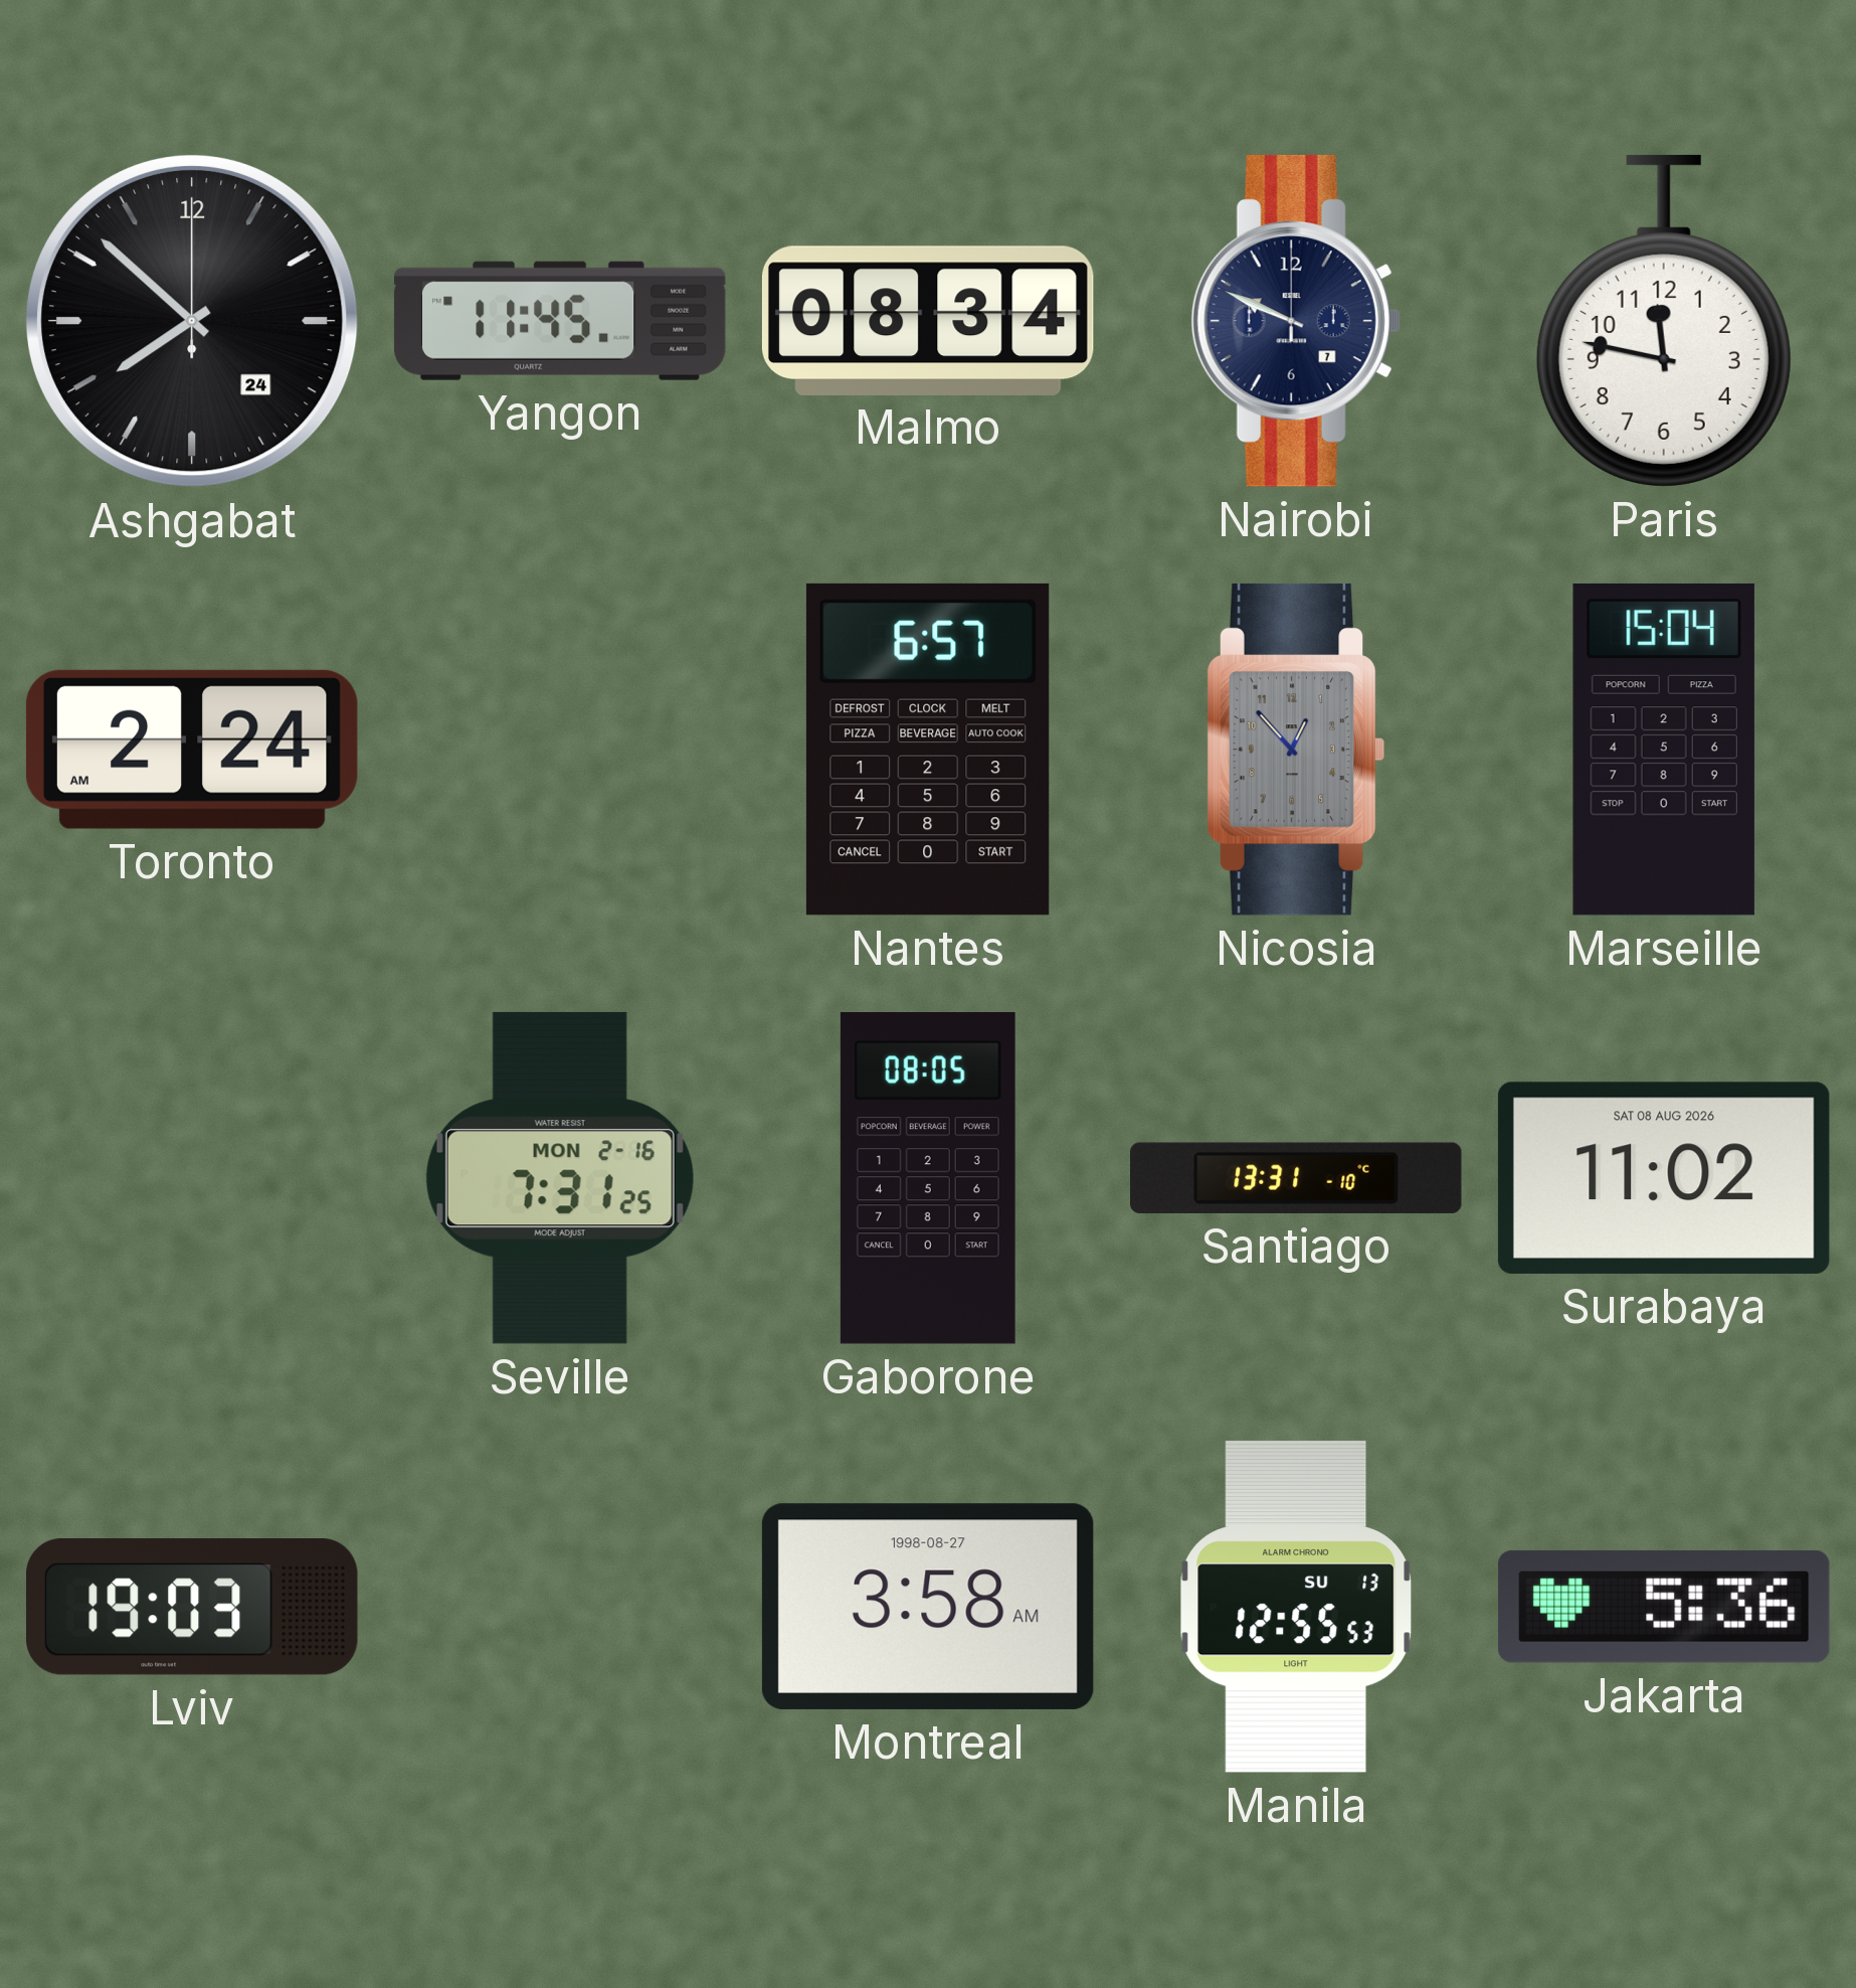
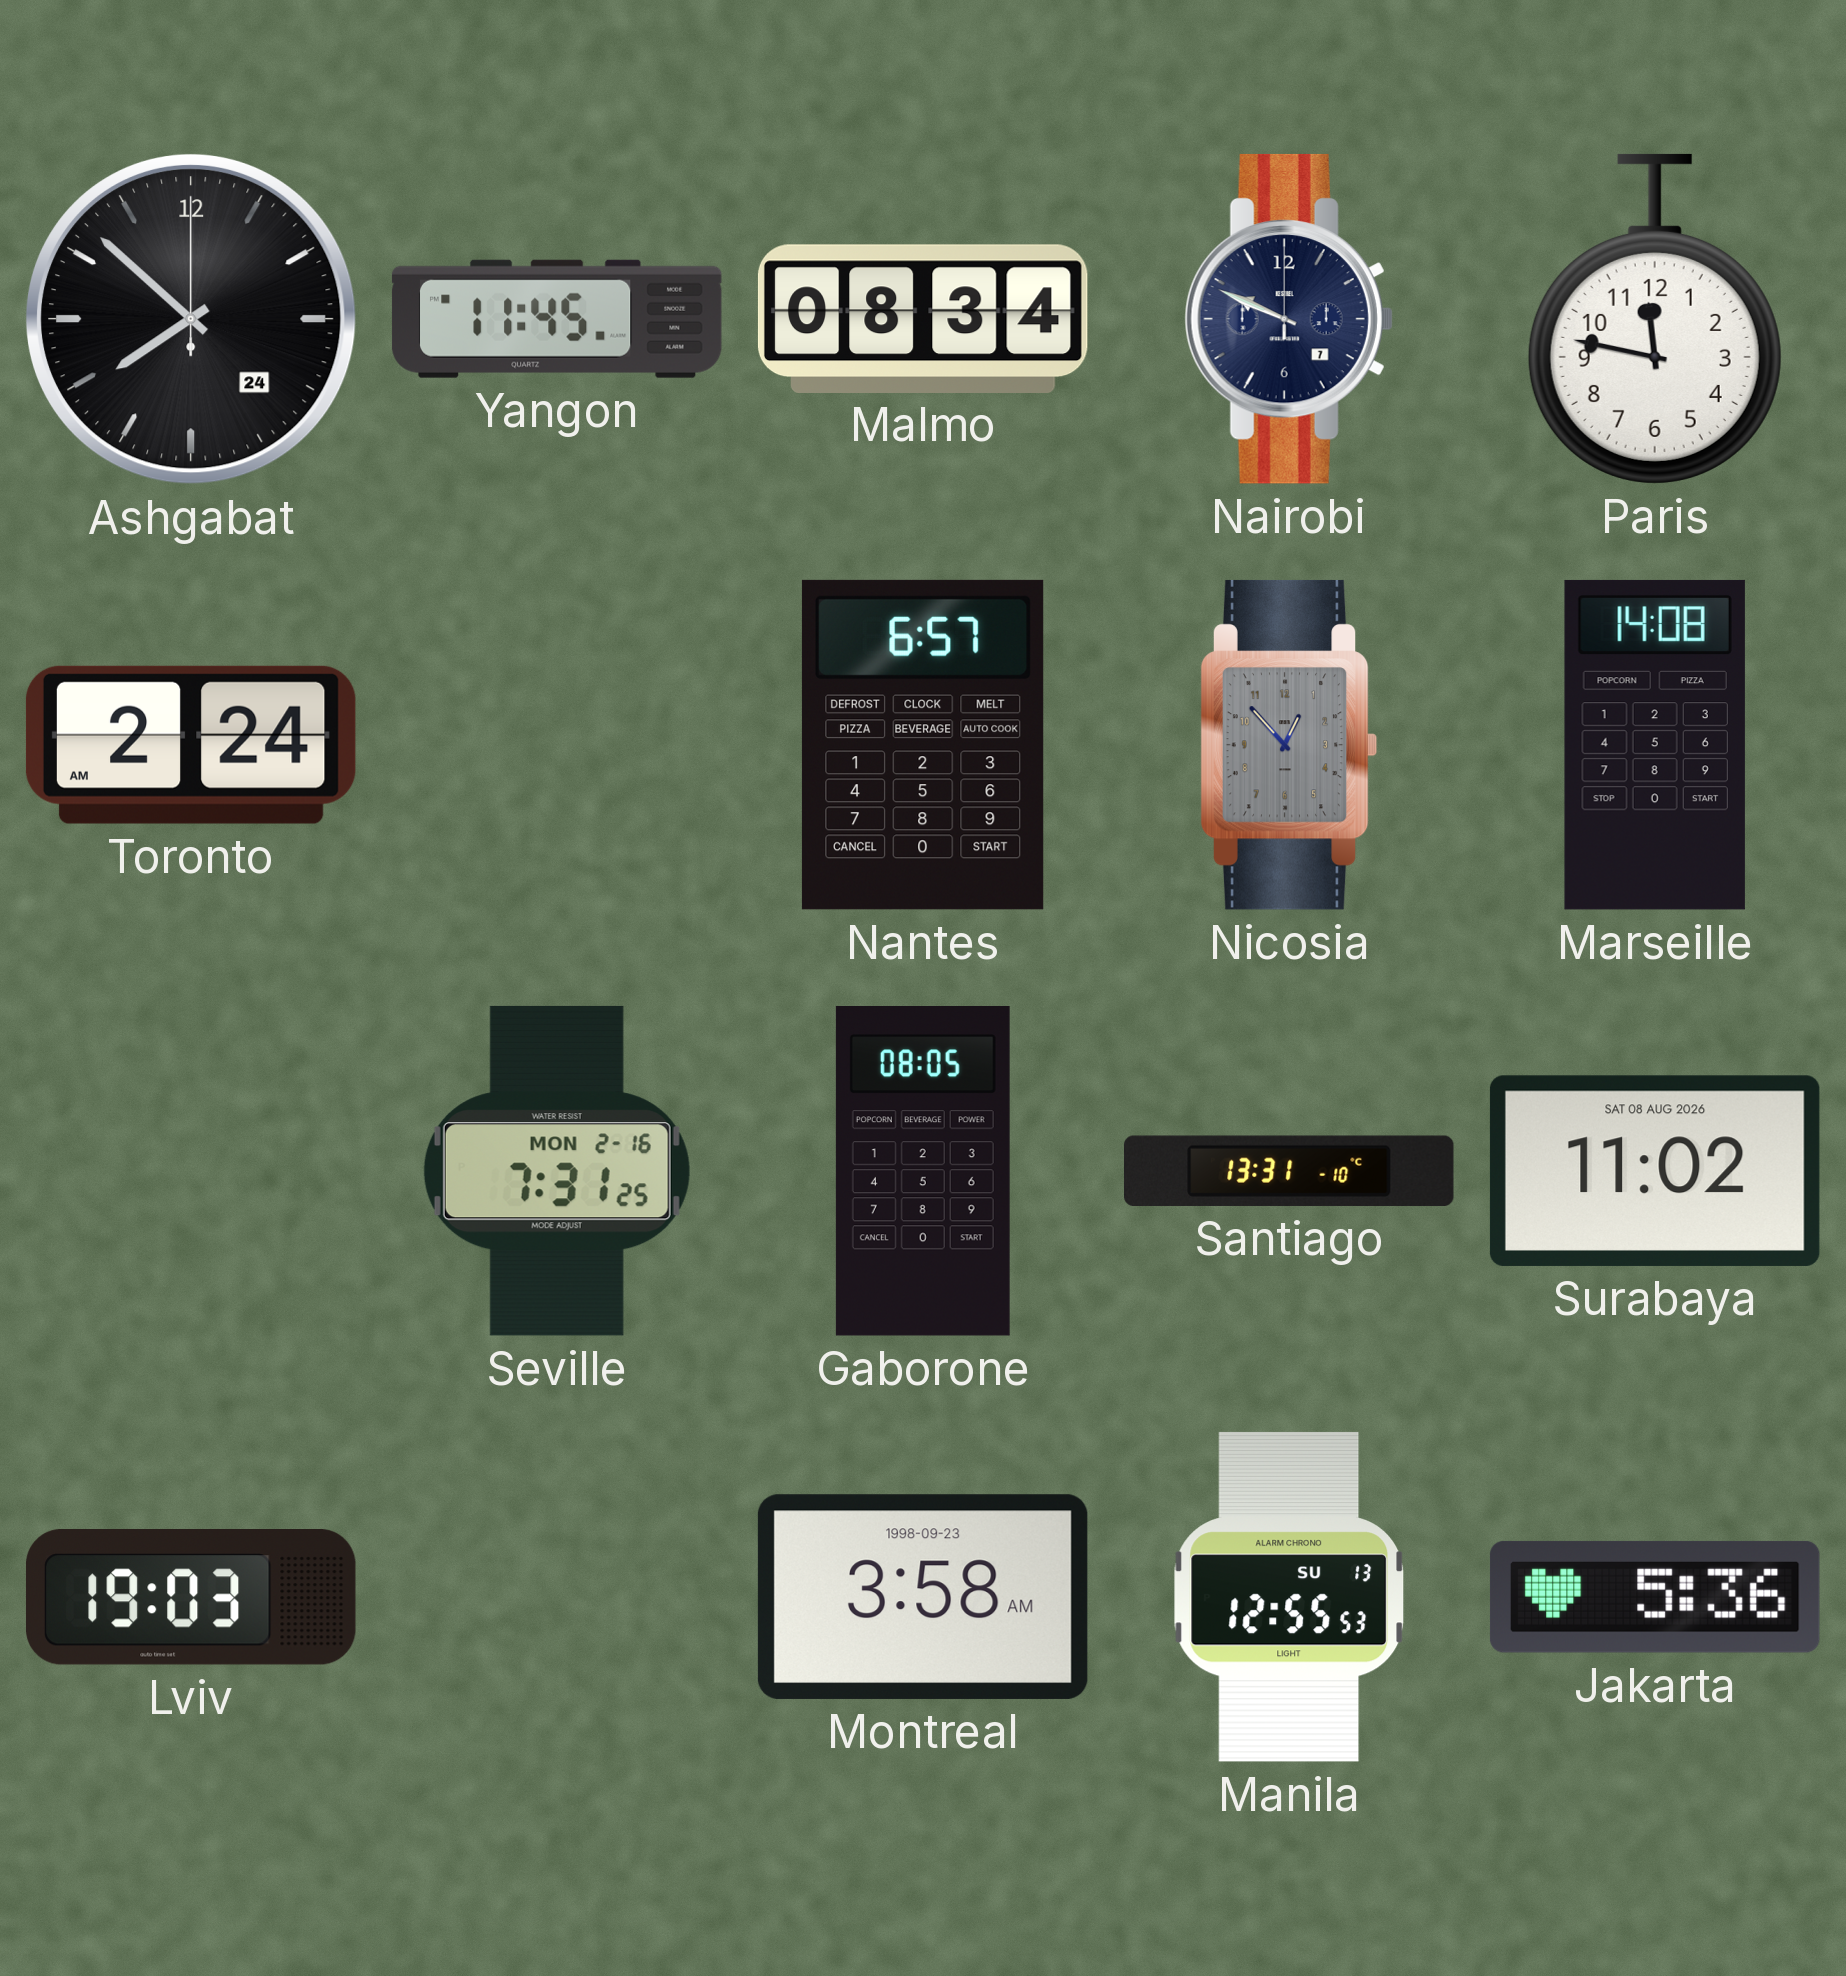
Marseille: 15:04 -> 14:08
Montreal date: 1998-08-27 -> 1998-09-23
